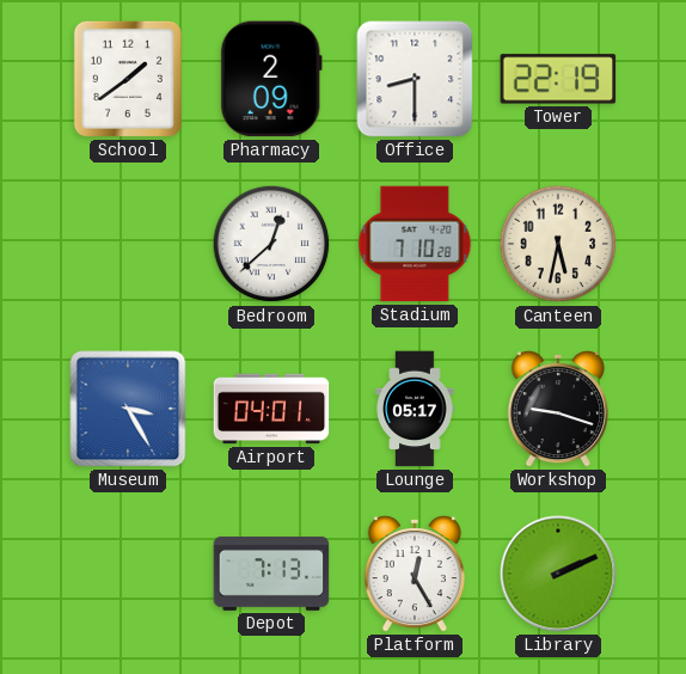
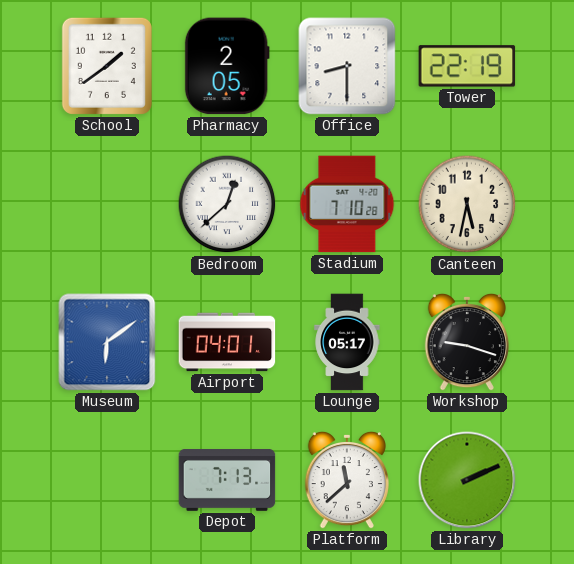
Pharmacy: 2:09 -> 2:05
Museum: 3:25 -> 6:09
Platform: 12:25 -> 11:38
